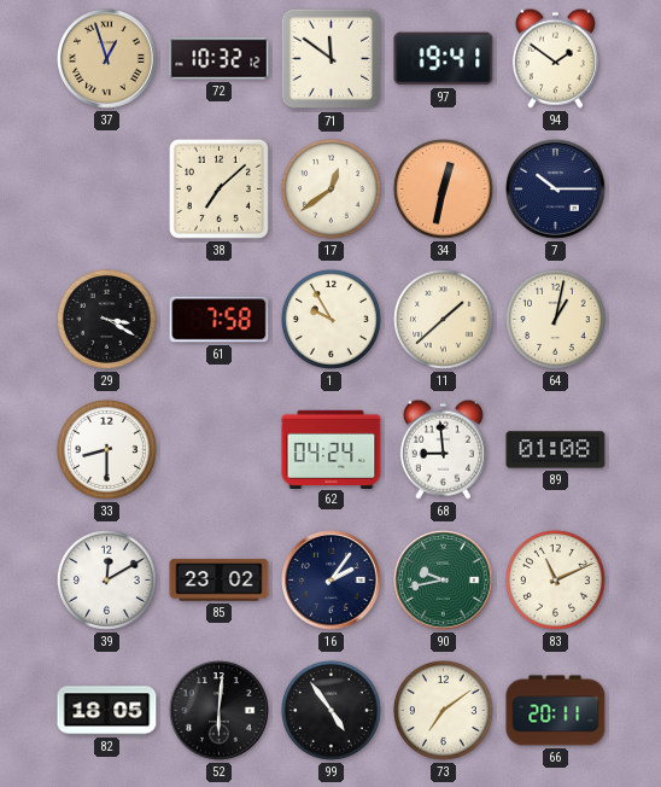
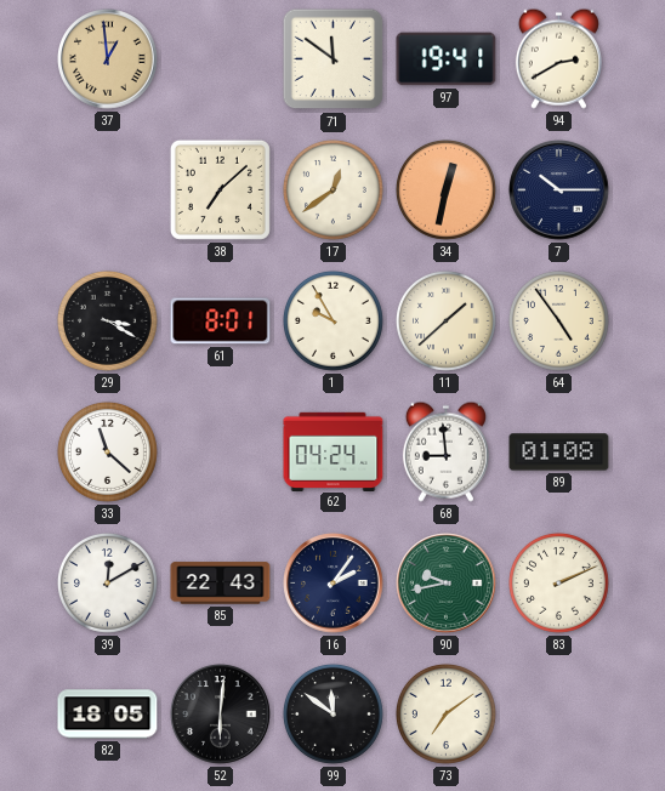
37: 12:57 -> 12:59
72: 10:32 -> none
94: 1:51 -> 2:40
61: 7:58 -> 8:01
64: 1:02 -> 4:54
33: 8:30 -> 11:22
85: 23:02 -> 22:43
83: 11:11 -> 2:11
99: 4:54 -> 11:51
66: 20:11 -> none
